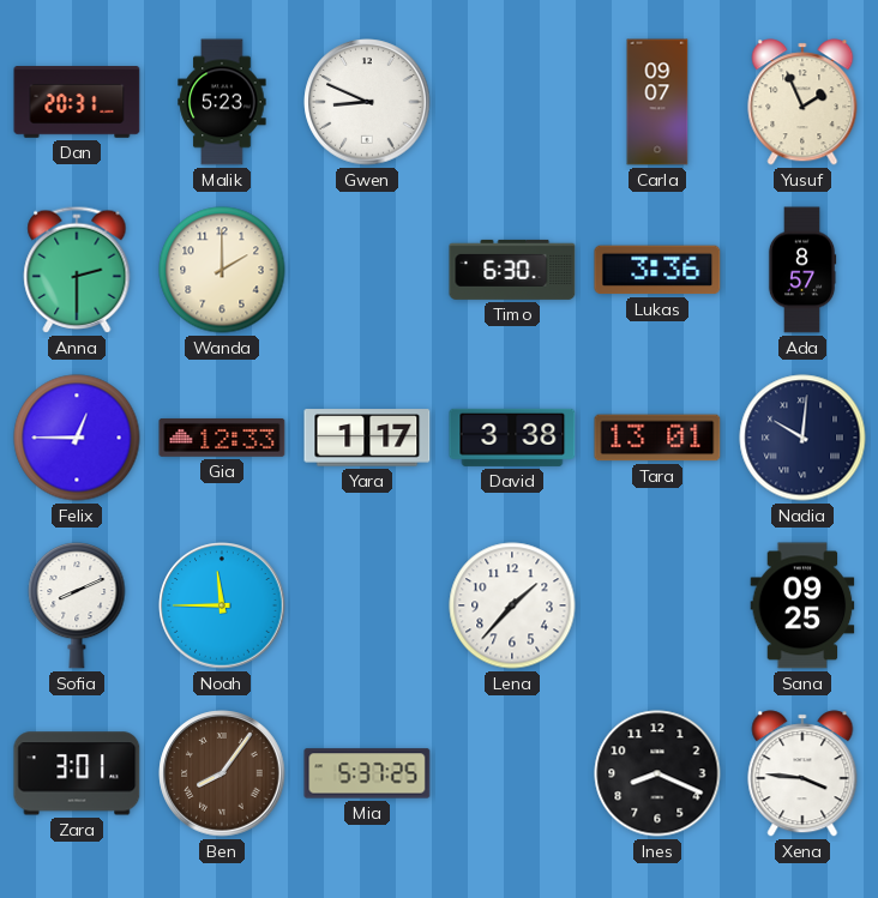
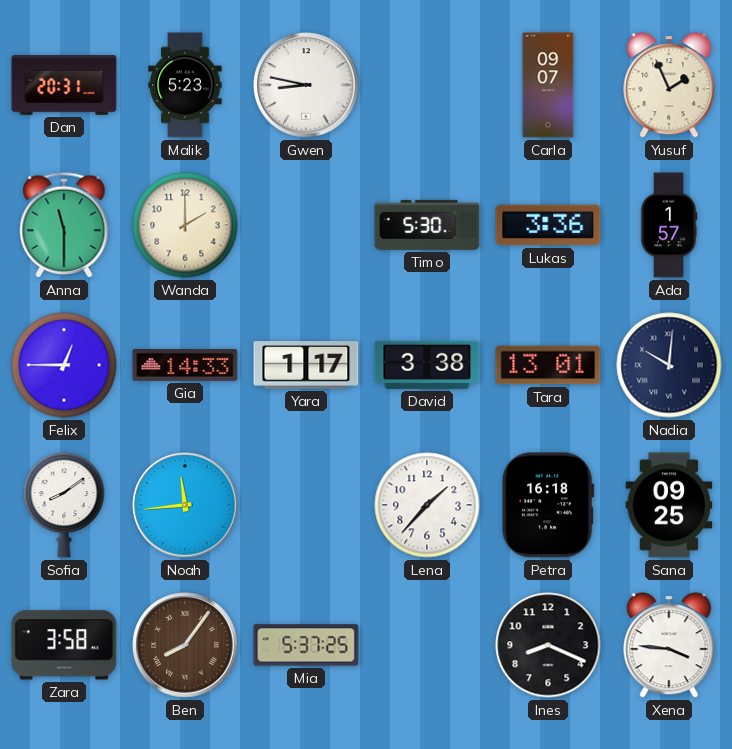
Gwen: 8:49 -> 8:47
Anna: 2:30 -> 11:30
Timo: 6:30 -> 5:30
Ada: 8:57 -> 1:57
Gia: 12:33 -> 14:33
Sofia: 8:11 -> 8:09
Noah: 11:45 -> 11:44
Petra: none -> 16:18
Zara: 3:01 -> 3:58
